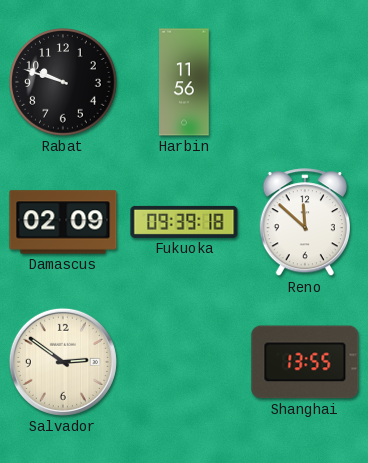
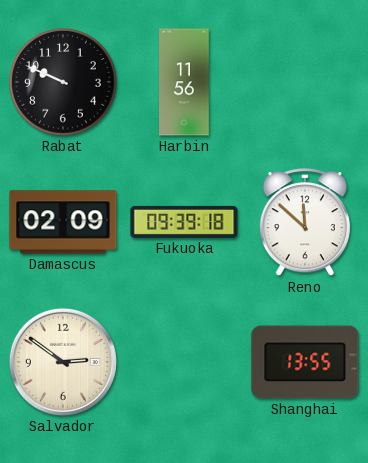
Rabat: 9:48 -> 9:49
